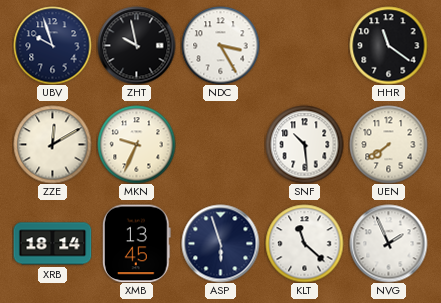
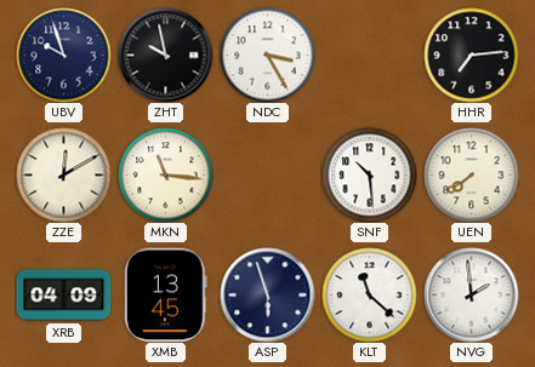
HHR: 11:21 -> 7:14
MKN: 9:34 -> 11:16
XRB: 18:14 -> 04:09
NVG: 1:56 -> 1:59
